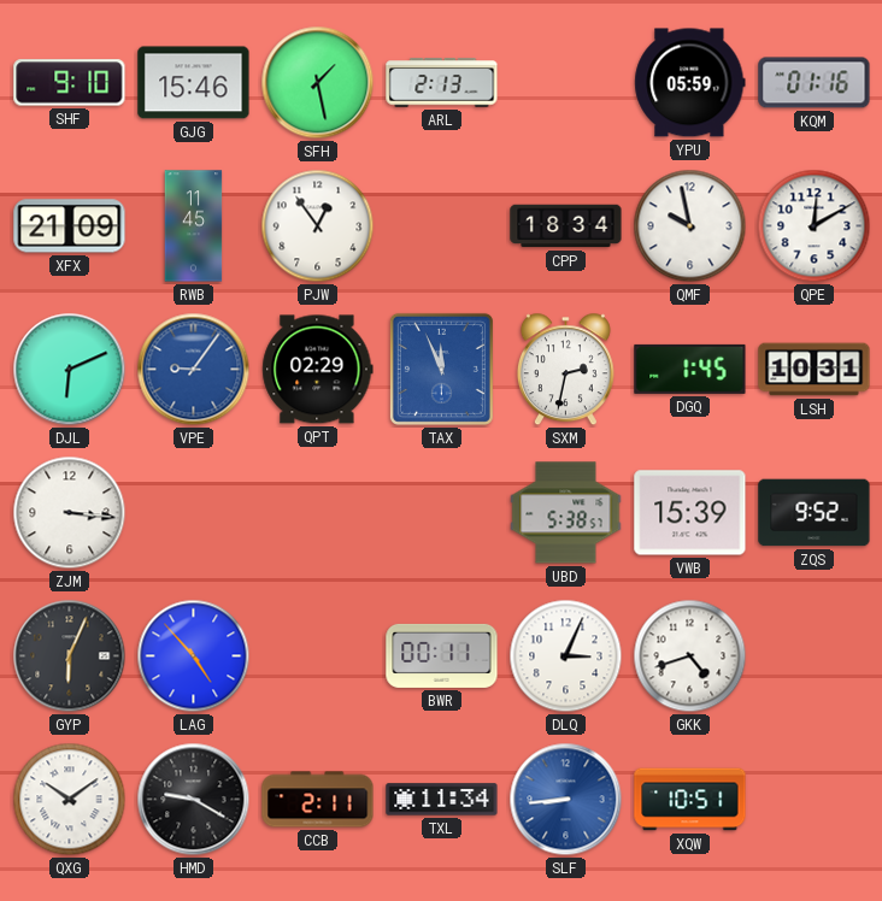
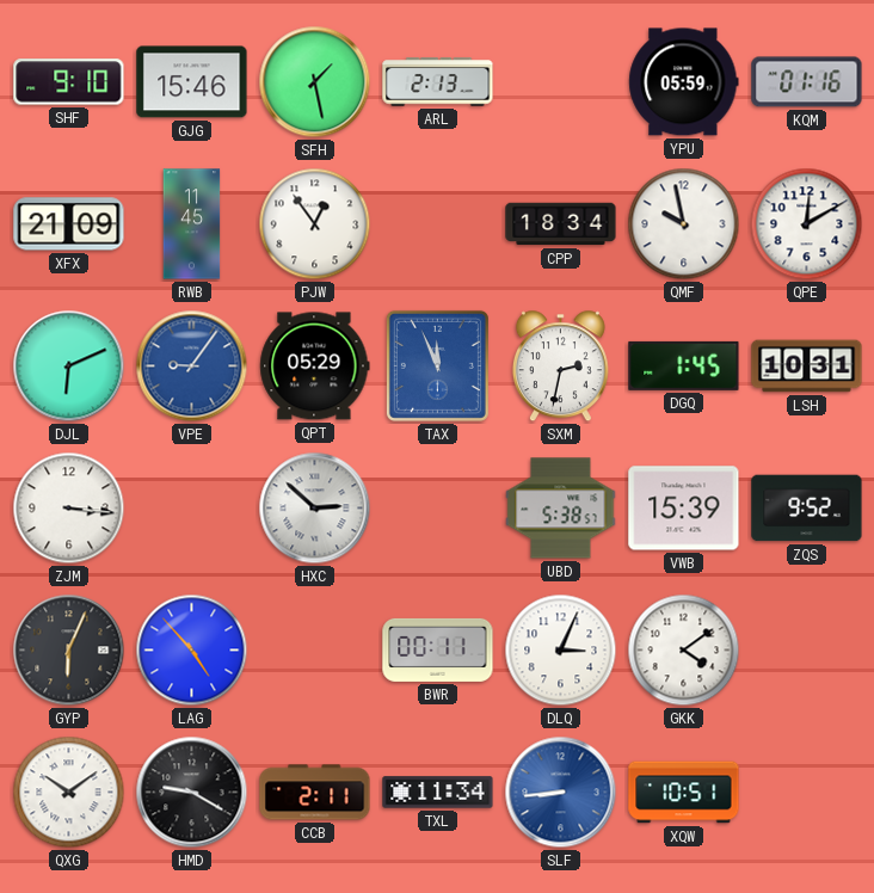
QPT: 02:29 -> 05:29
HXC: none -> 2:52
GKK: 4:42 -> 4:09
